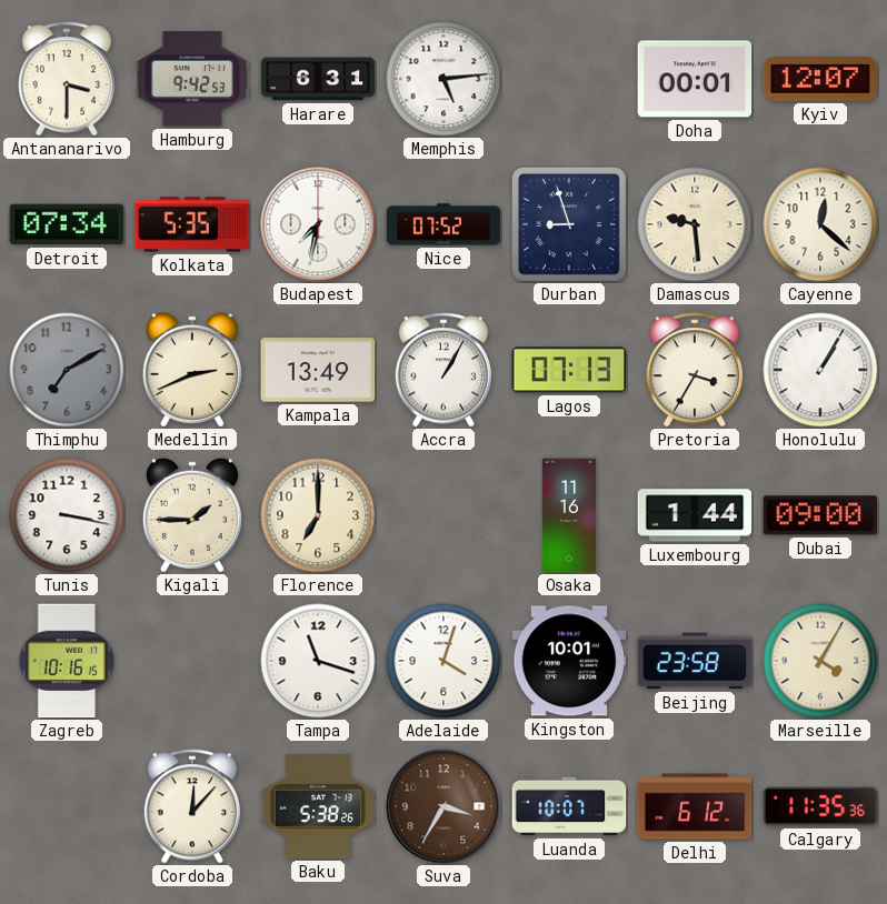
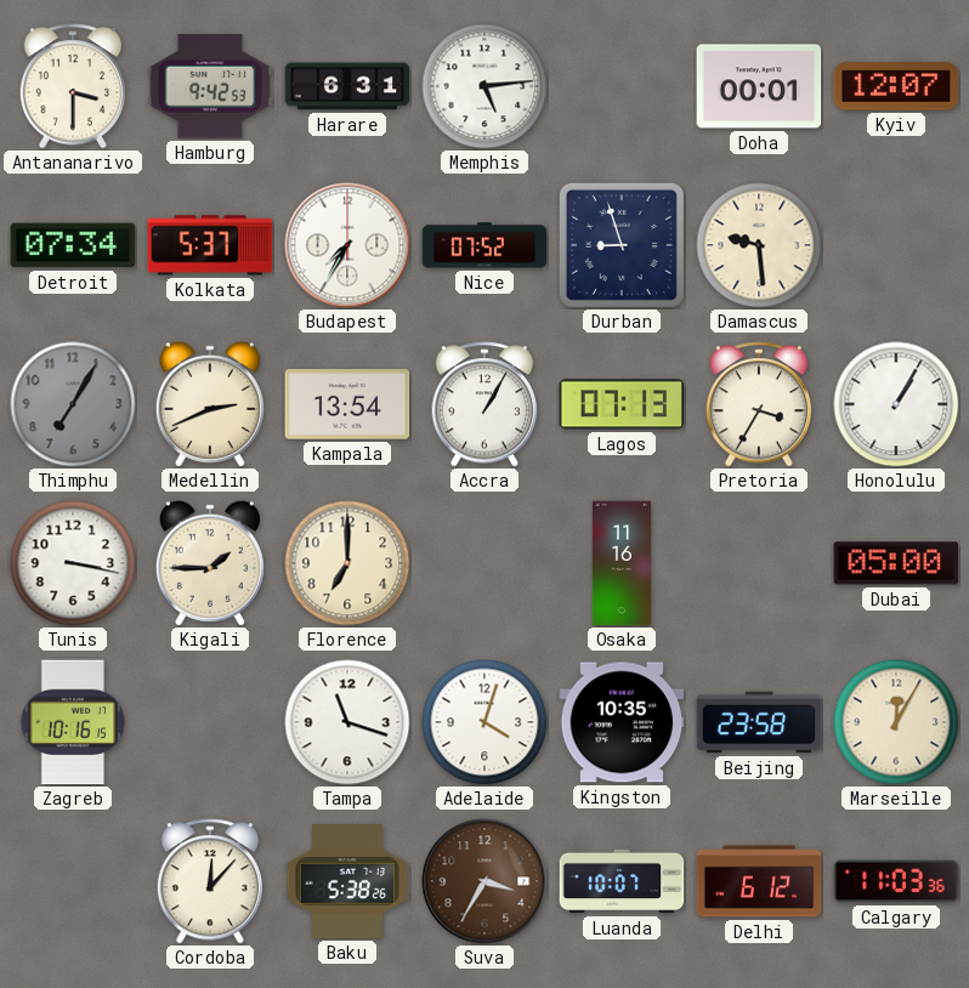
Kolkata: 5:35 -> 5:37
Budapest: 7:32 -> 7:35
Cayenne: 12:22 -> none
Thimphu: 7:10 -> 7:05
Kampala: 13:49 -> 13:54
Luxembourg: 1:44 -> none
Dubai: 09:00 -> 05:00
Kingston: 10:01 -> 10:35
Marseille: 4:05 -> 12:05
Calgary: 11:35 -> 11:03
